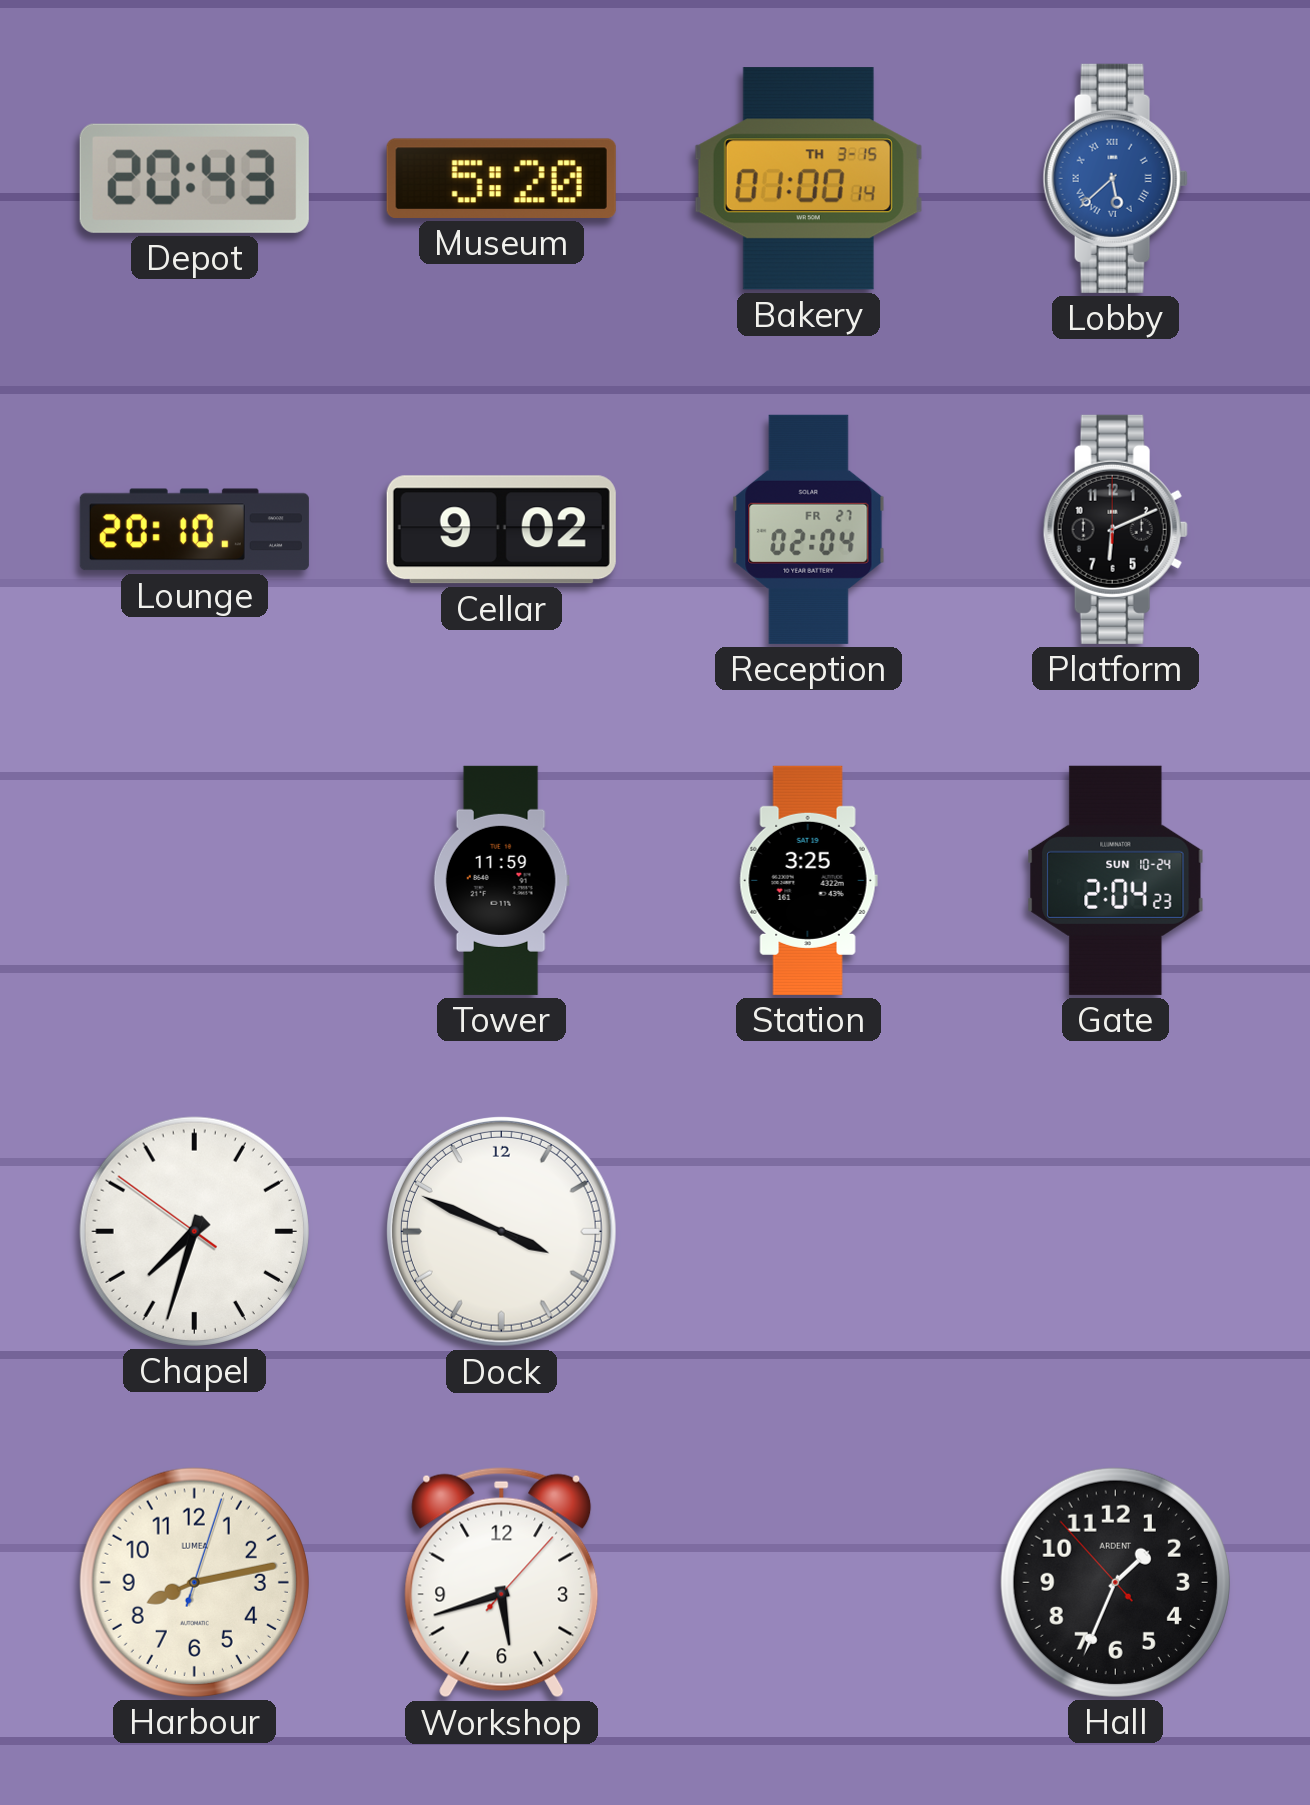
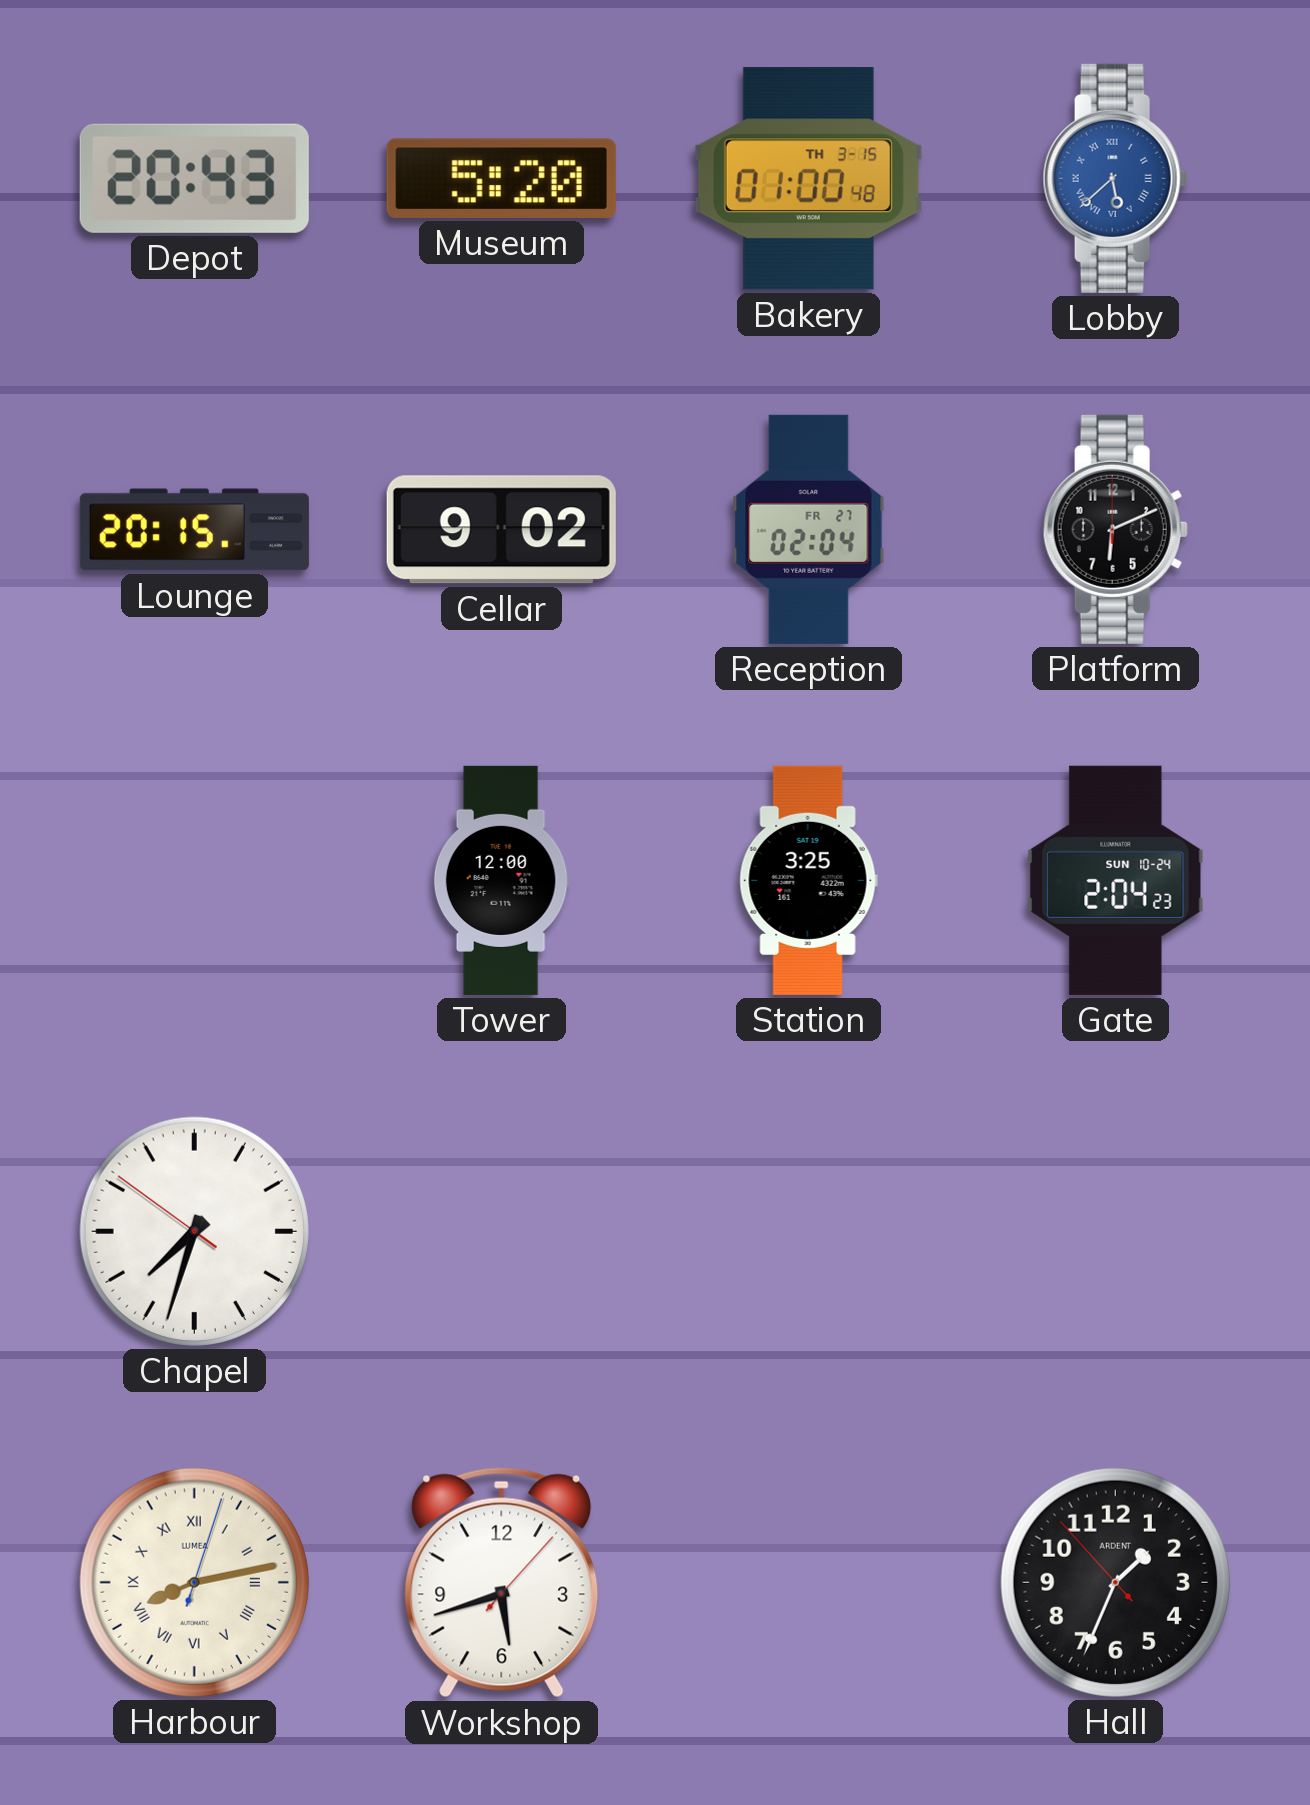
Bakery: 01:00:14 -> 01:00:48
Lounge: 20:10 -> 20:15
Tower: 11:59 -> 12:00
Dock: 3:49 -> none
Harbour numerals: Arabic -> Roman
